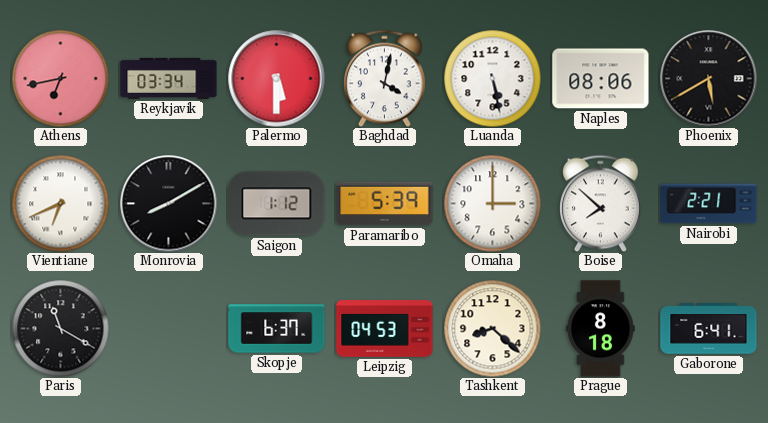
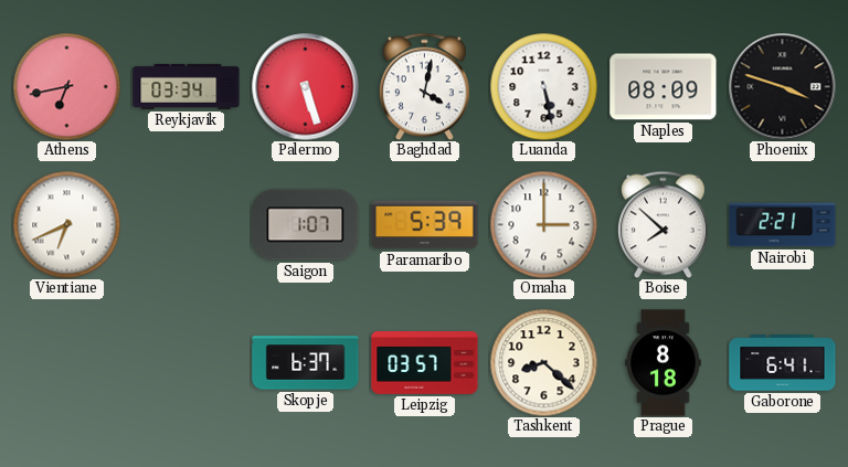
Palermo: 5:30 -> 5:27
Naples: 08:06 -> 08:09
Phoenix: 5:40 -> 3:48
Monrovia: 8:10 -> none
Saigon: 1:12 -> 1:07
Paris: 11:20 -> none
Leipzig: 04:53 -> 03:57
